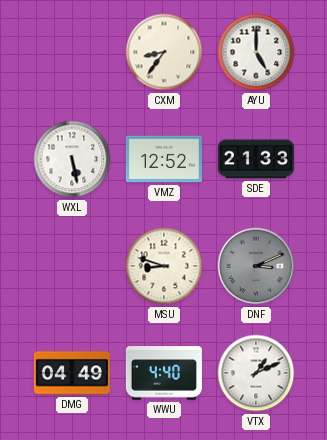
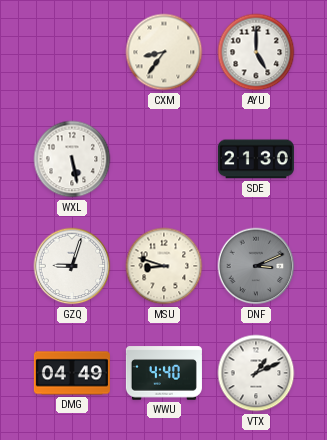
VMZ: 12:52 -> none
SDE: 21:33 -> 21:30
GZQ: none -> 9:03
